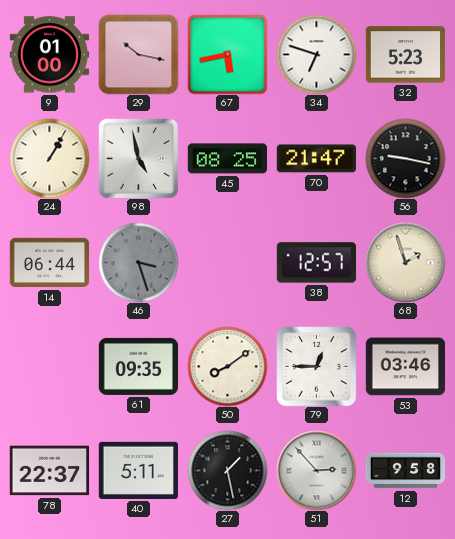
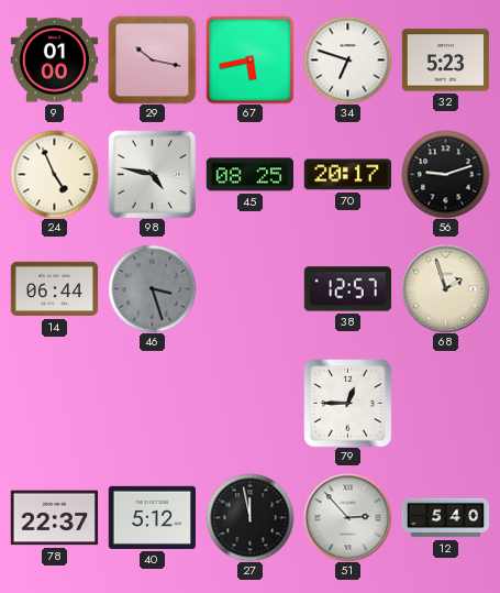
24: 1:05 -> 4:56
98: 4:58 -> 4:47
70: 21:47 -> 20:17
56: 9:17 -> 9:12
61: 09:35 -> none
50: 8:09 -> none
53: 03:46 -> none
40: 5:11 -> 5:12
27: 1:28 -> 11:58
12: 9:58 -> 5:40
